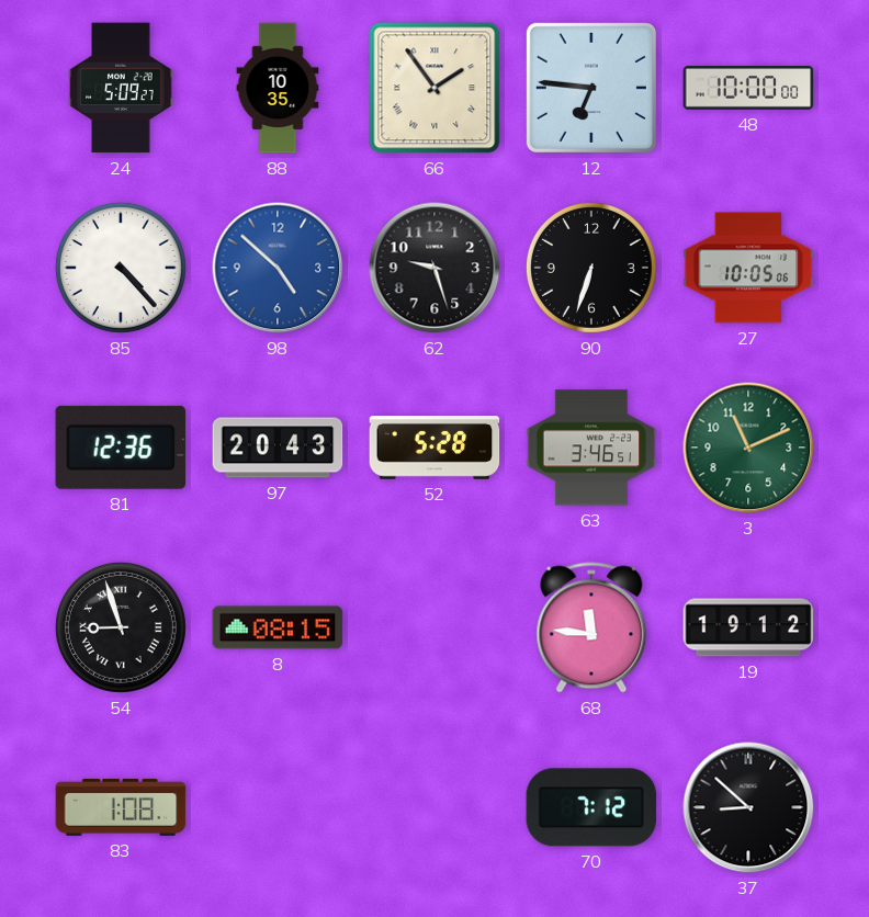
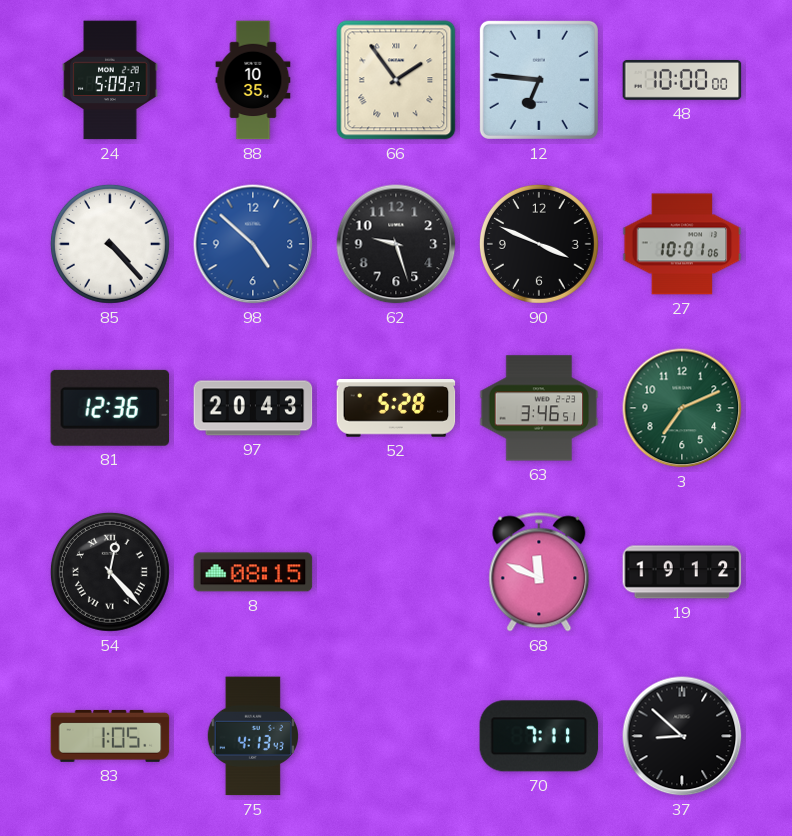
90: 6:33 -> 3:49
27: 10:05 -> 10:01
3: 11:11 -> 7:11
54: 8:57 -> 12:23
68: 11:46 -> 11:49
83: 1:08 -> 1:05
75: none -> 4:13
70: 7:12 -> 7:11
